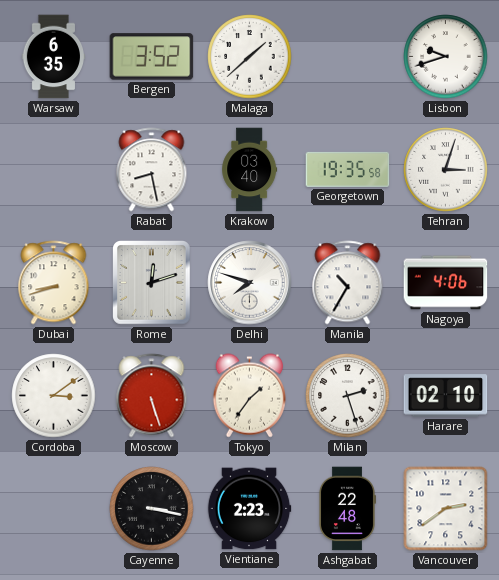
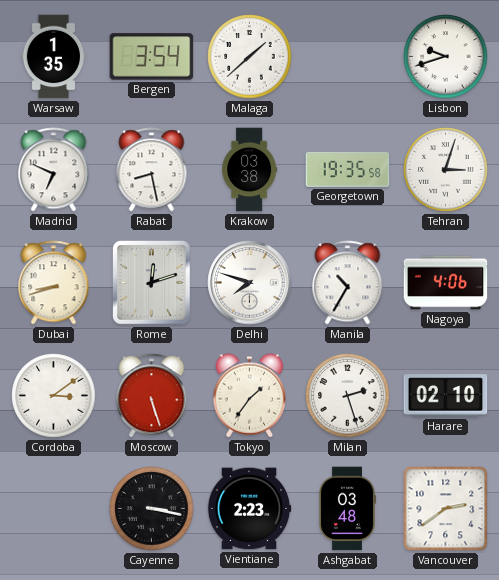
Warsaw: 6:35 -> 1:35
Bergen: 3:52 -> 3:54
Madrid: none -> 6:49
Krakow: 03:40 -> 03:38
Ashgabat: 22:48 -> 03:48
